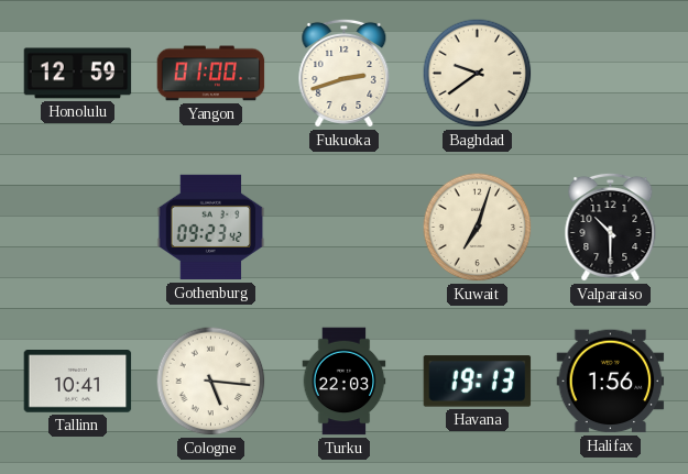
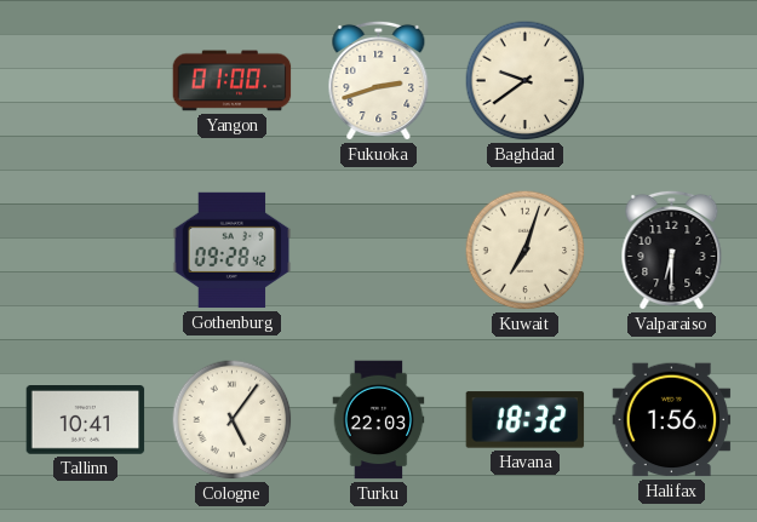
Honolulu: 12:59 -> none
Gothenburg: 09:23 -> 09:28
Valparaiso: 10:30 -> 6:30
Cologne: 5:16 -> 5:06
Havana: 19:13 -> 18:32
